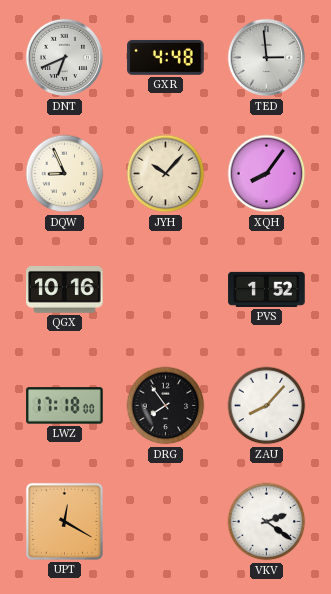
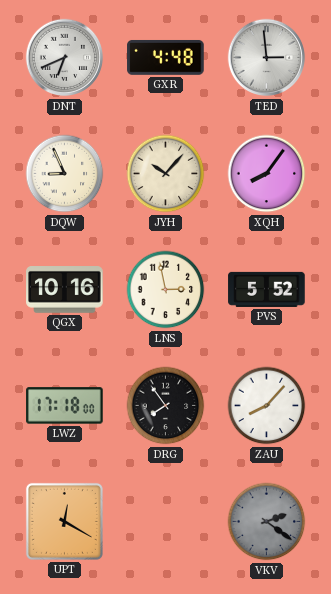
LNS: none -> 2:58
PVS: 1:52 -> 5:52
VKV dial: white -> grey
